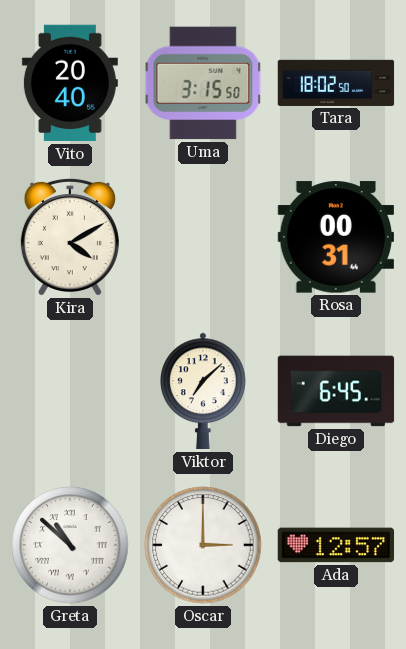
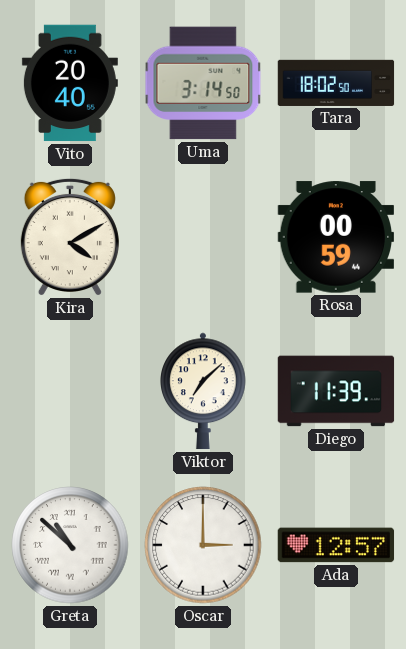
Uma: 3:15 -> 3:14
Rosa: 00:31 -> 00:59
Diego: 6:45 -> 11:39
